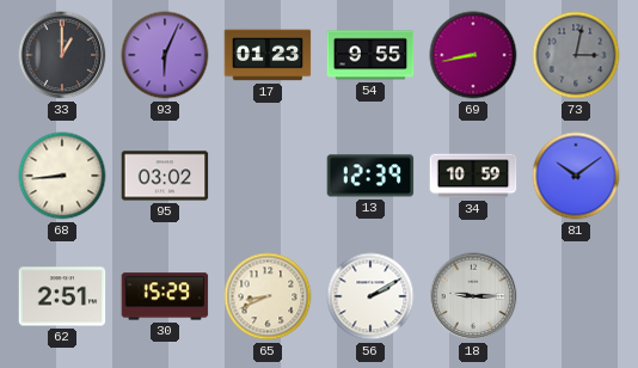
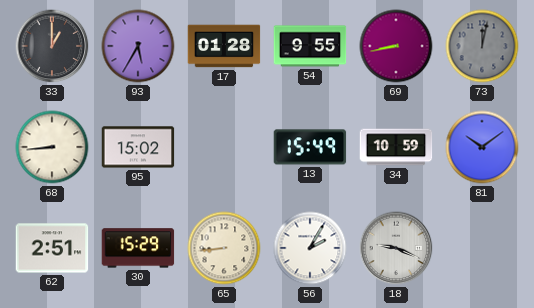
93: 6:04 -> 5:35
17: 01:23 -> 01:28
73: 3:02 -> 12:02
95: 03:02 -> 15:02
13: 12:39 -> 15:49
65: 8:41 -> 8:44
56: 2:10 -> 2:05
18: 9:15 -> 9:19
